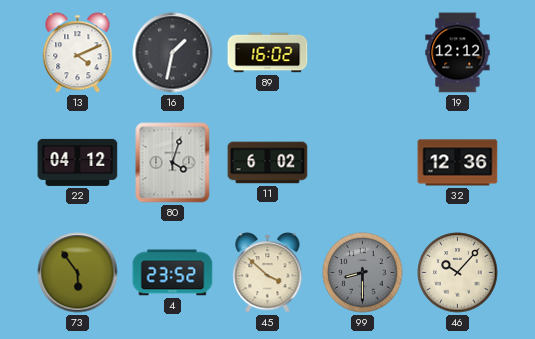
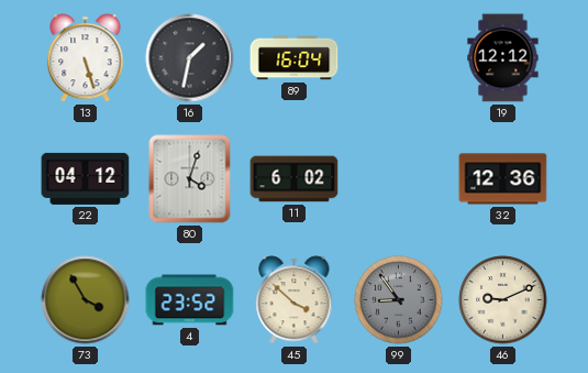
13: 4:11 -> 5:27
89: 16:02 -> 16:04
73: 5:54 -> 3:55
99: 8:30 -> 8:54
46: 10:07 -> 9:11
